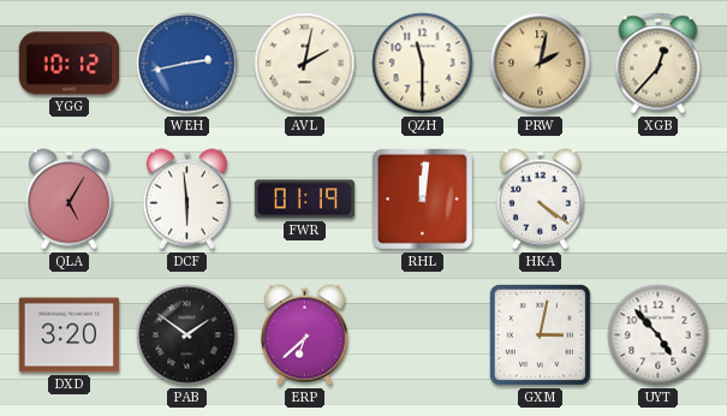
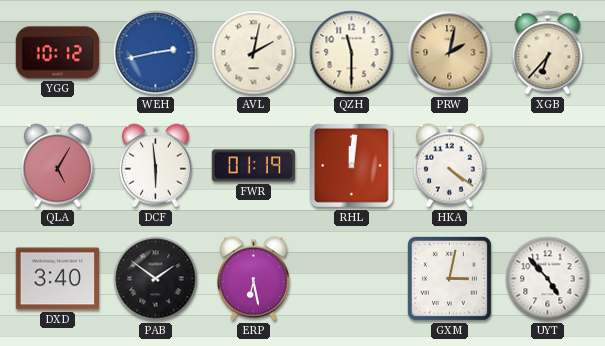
XGB: 12:37 -> 6:37
DXD: 3:20 -> 3:40
ERP: 6:38 -> 6:28
